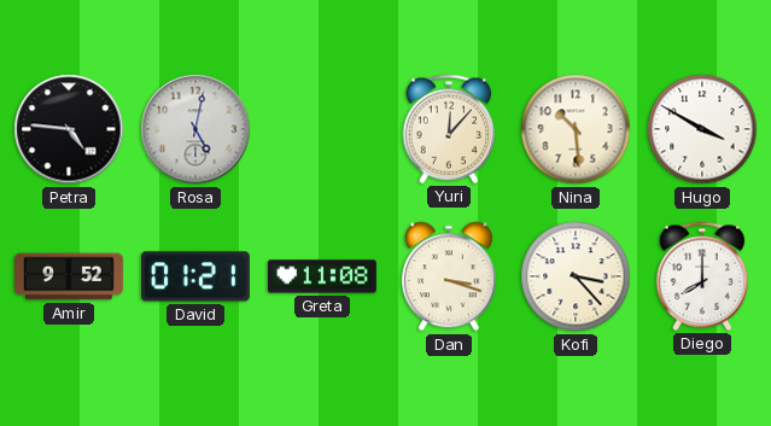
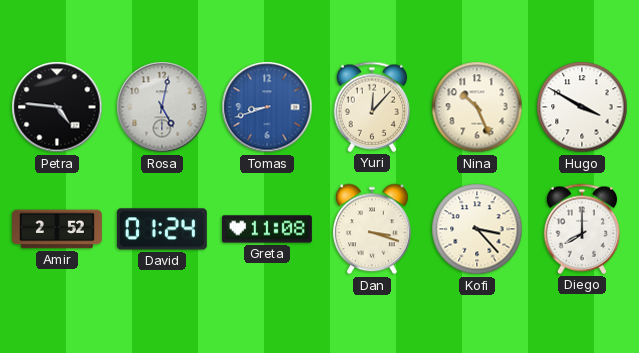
Tomas: none -> 8:42
Nina: 10:29 -> 10:26
Amir: 9:52 -> 2:52
David: 01:21 -> 01:24
